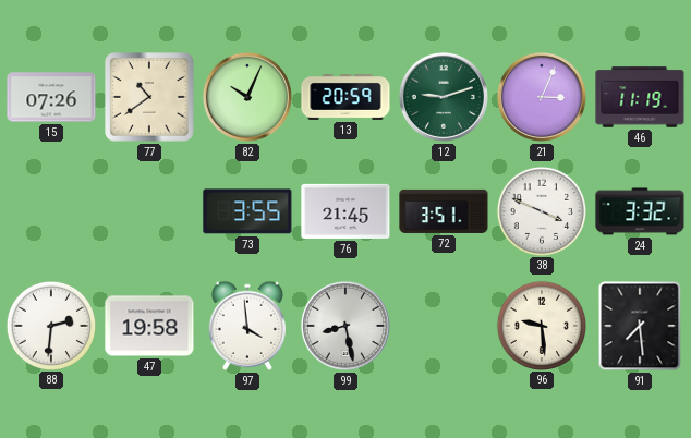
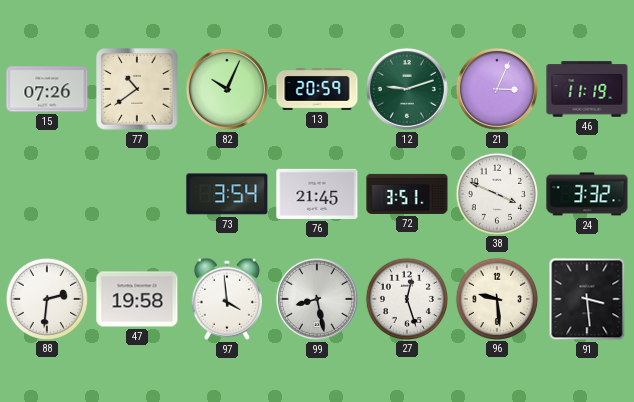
73: 3:55 -> 3:54
27: none -> 12:27
91: 7:29 -> 3:29
